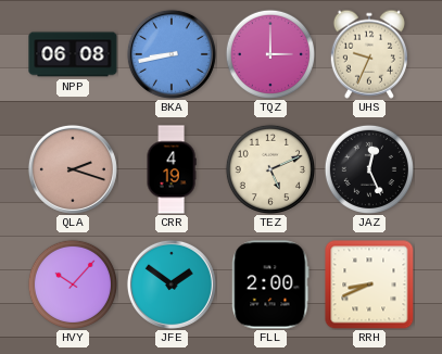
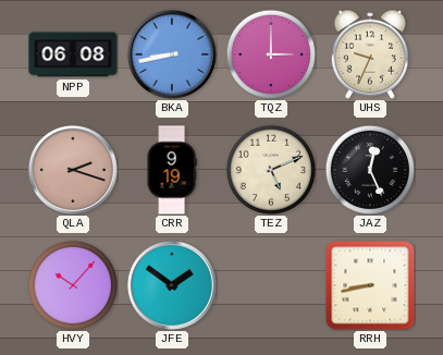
CRR: 4:19 -> 9:19
FLL: 2:00 -> none
RRH: 8:41 -> 8:43
